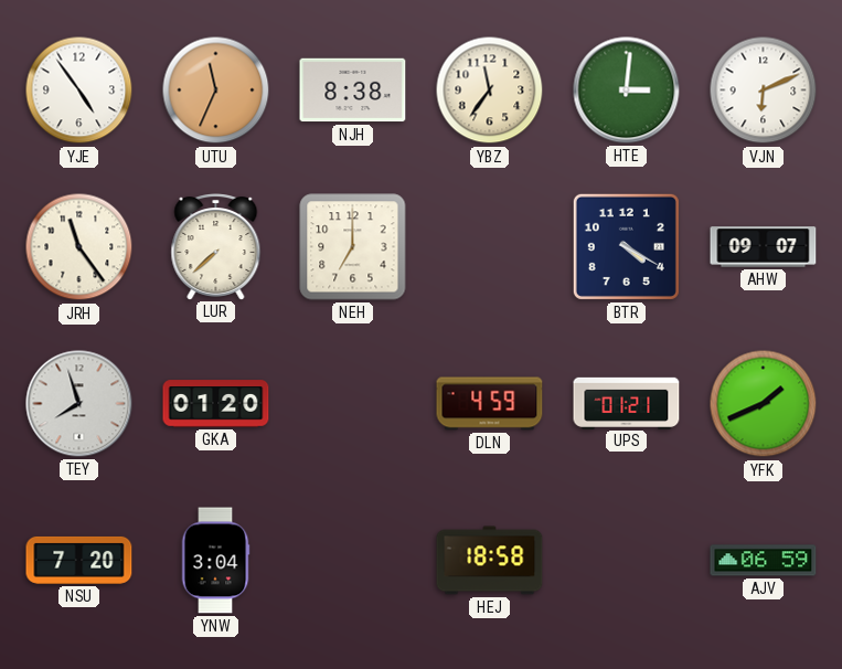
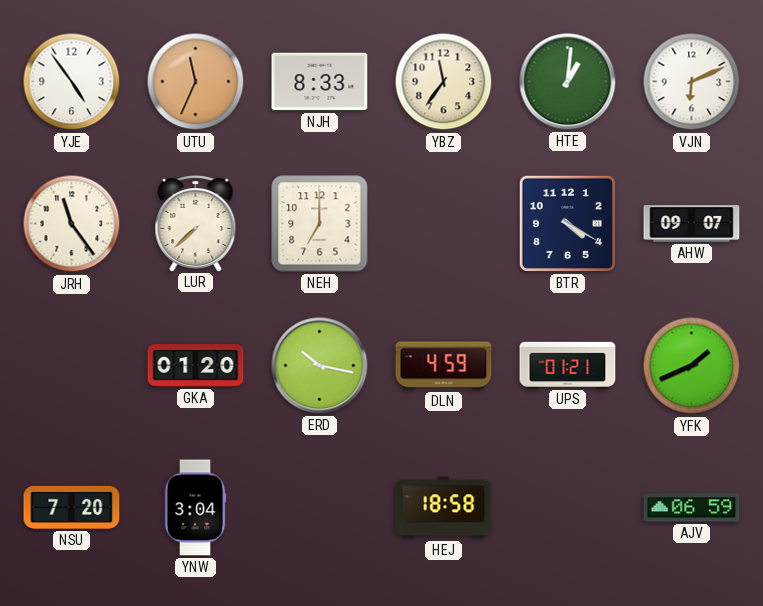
NJH: 8:38 -> 8:33
HTE: 3:01 -> 1:01
TEY: 7:57 -> none
ERD: none -> 10:17
